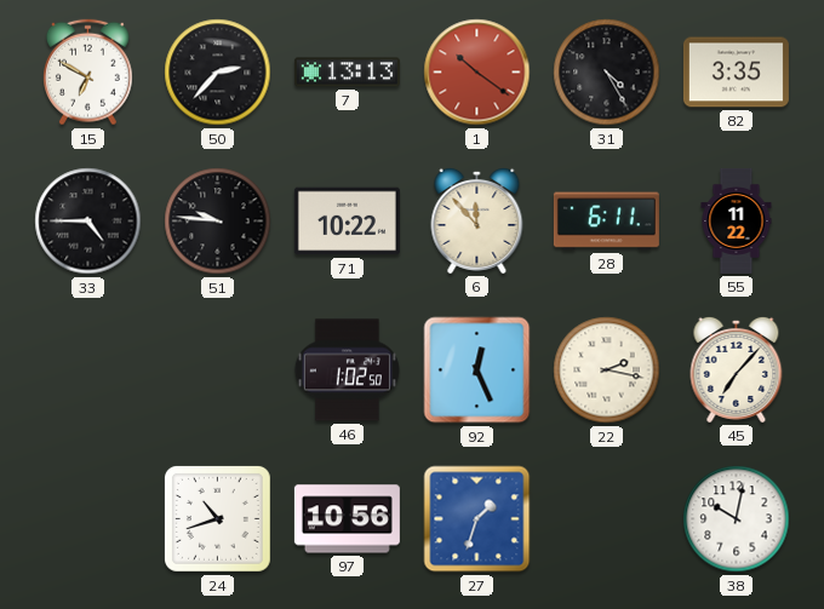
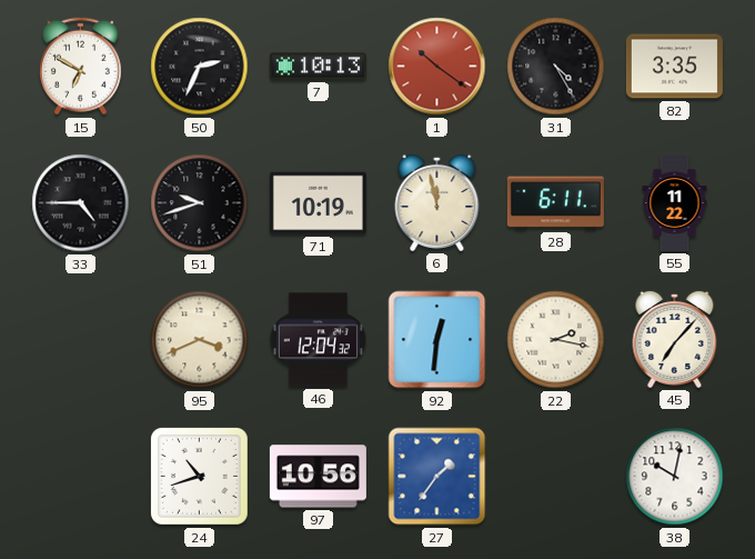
50: 2:37 -> 2:34
7: 13:13 -> 10:13
51: 9:46 -> 9:42
71: 10:22 -> 10:19
6: 11:53 -> 11:58
95: none -> 3:41
46: 1:02 -> 12:04
92: 12:26 -> 12:31
27: 1:33 -> 1:36
